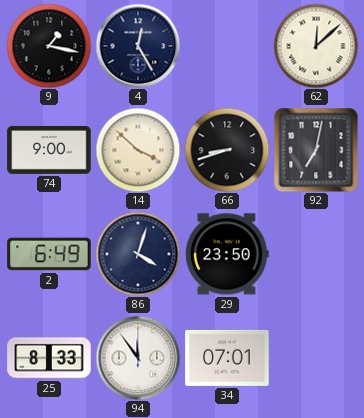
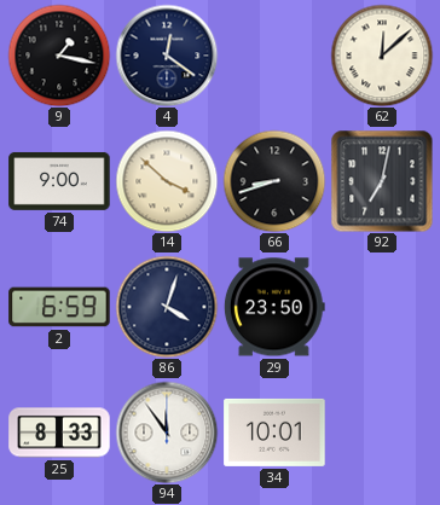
4: 12:25 -> 12:21
2: 6:49 -> 6:59
34: 07:01 -> 10:01
